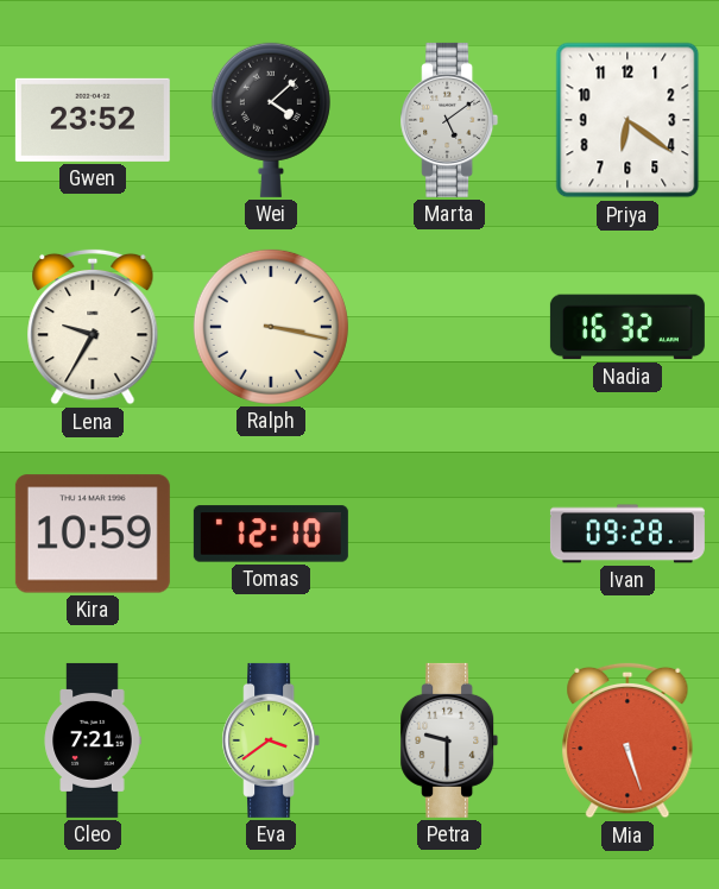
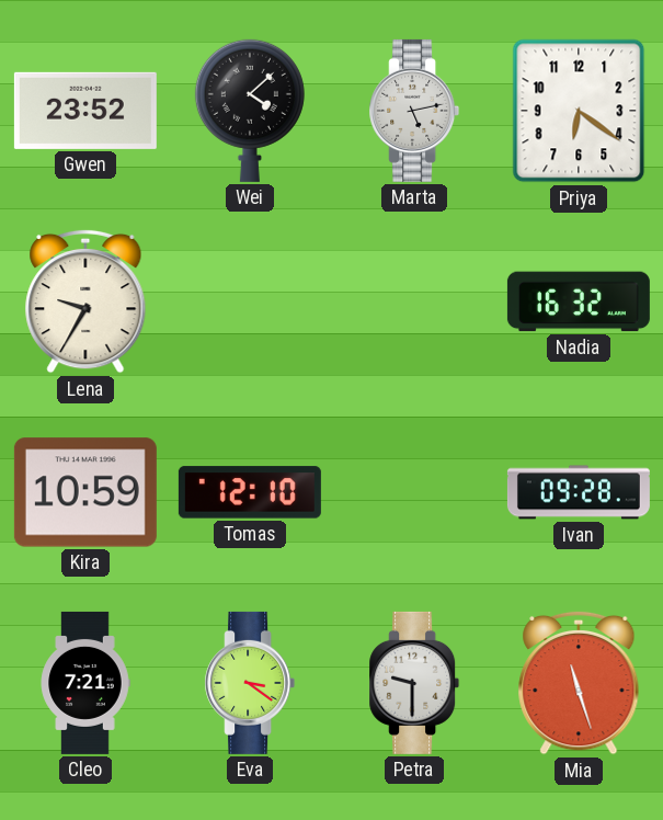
Marta: 5:09 -> 5:13
Ralph: 3:17 -> none
Eva: 3:39 -> 3:21
Mia: 5:27 -> 11:27
